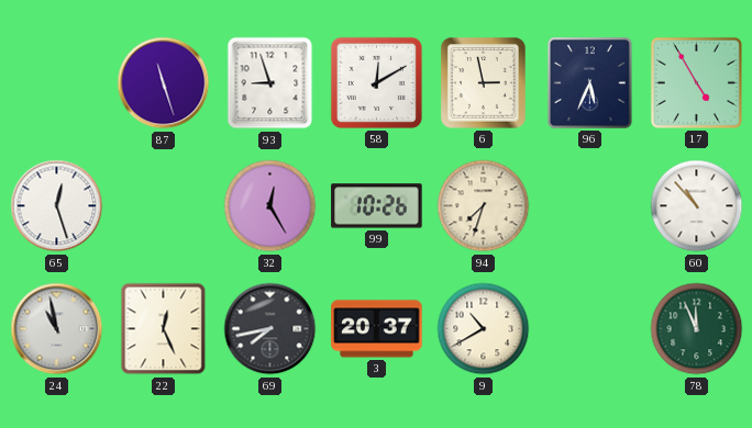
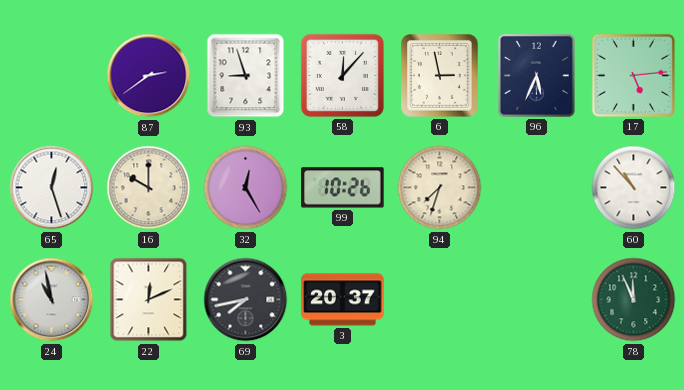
87: 11:27 -> 2:39
58: 12:10 -> 12:07
17: 4:55 -> 5:14
16: none -> 10:00
22: 12:26 -> 12:11
9: 10:40 -> none
